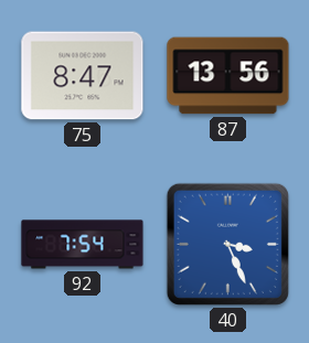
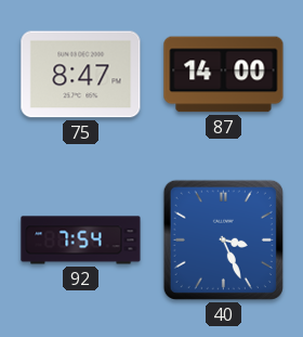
87: 13:56 -> 14:00
